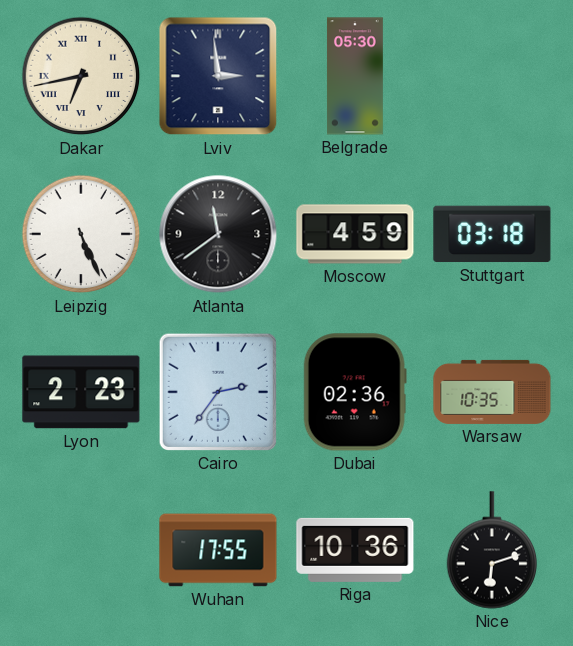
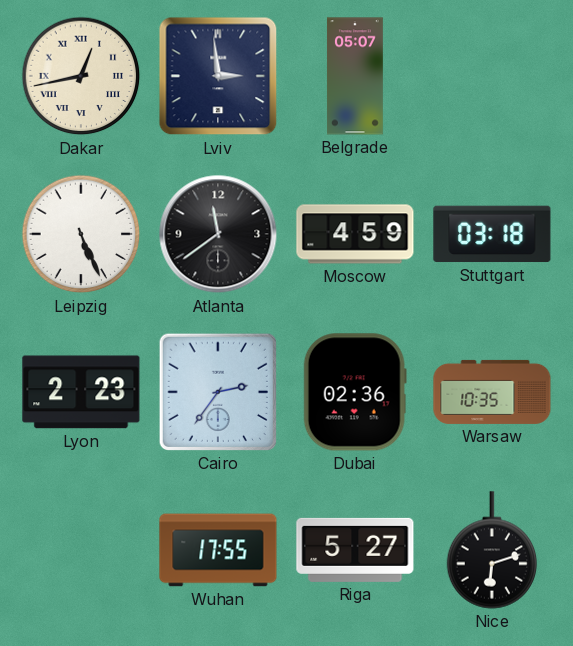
Dakar: 6:43 -> 12:43
Belgrade: 05:30 -> 05:07
Riga: 10:36 -> 5:27
